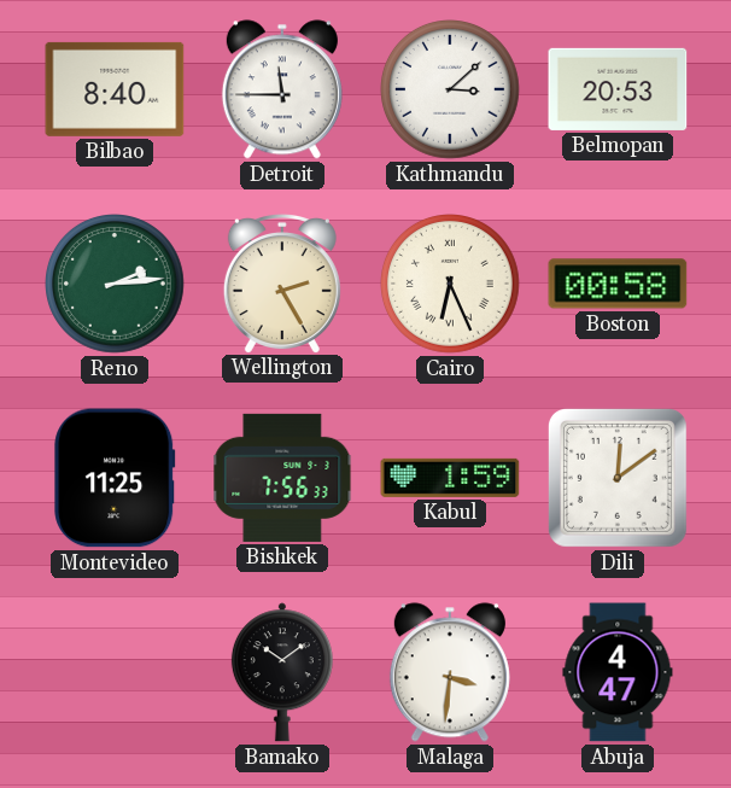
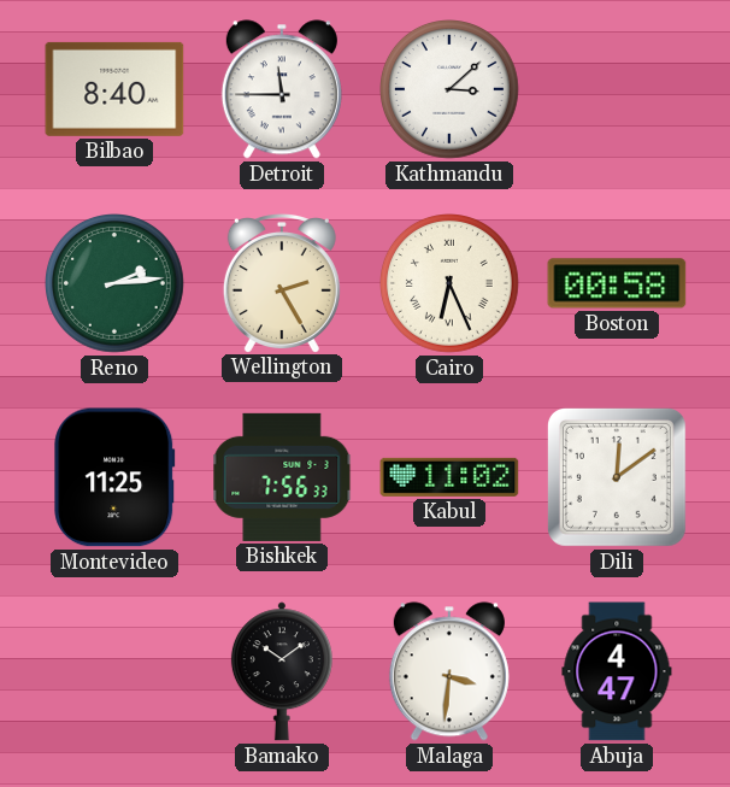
Belmopan: 20:53 -> none
Kabul: 1:59 -> 11:02
